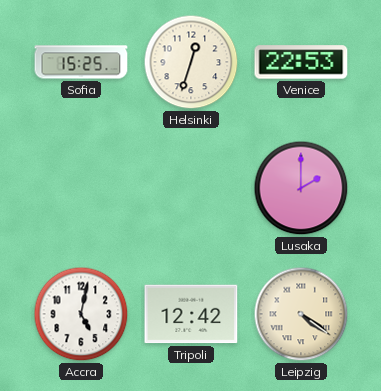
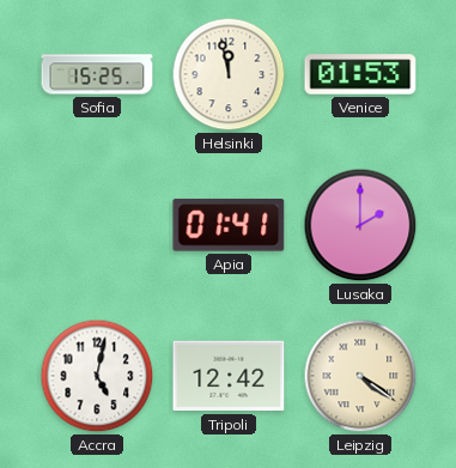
Helsinki: 12:33 -> 11:58
Venice: 22:53 -> 01:53
Apia: none -> 01:41
